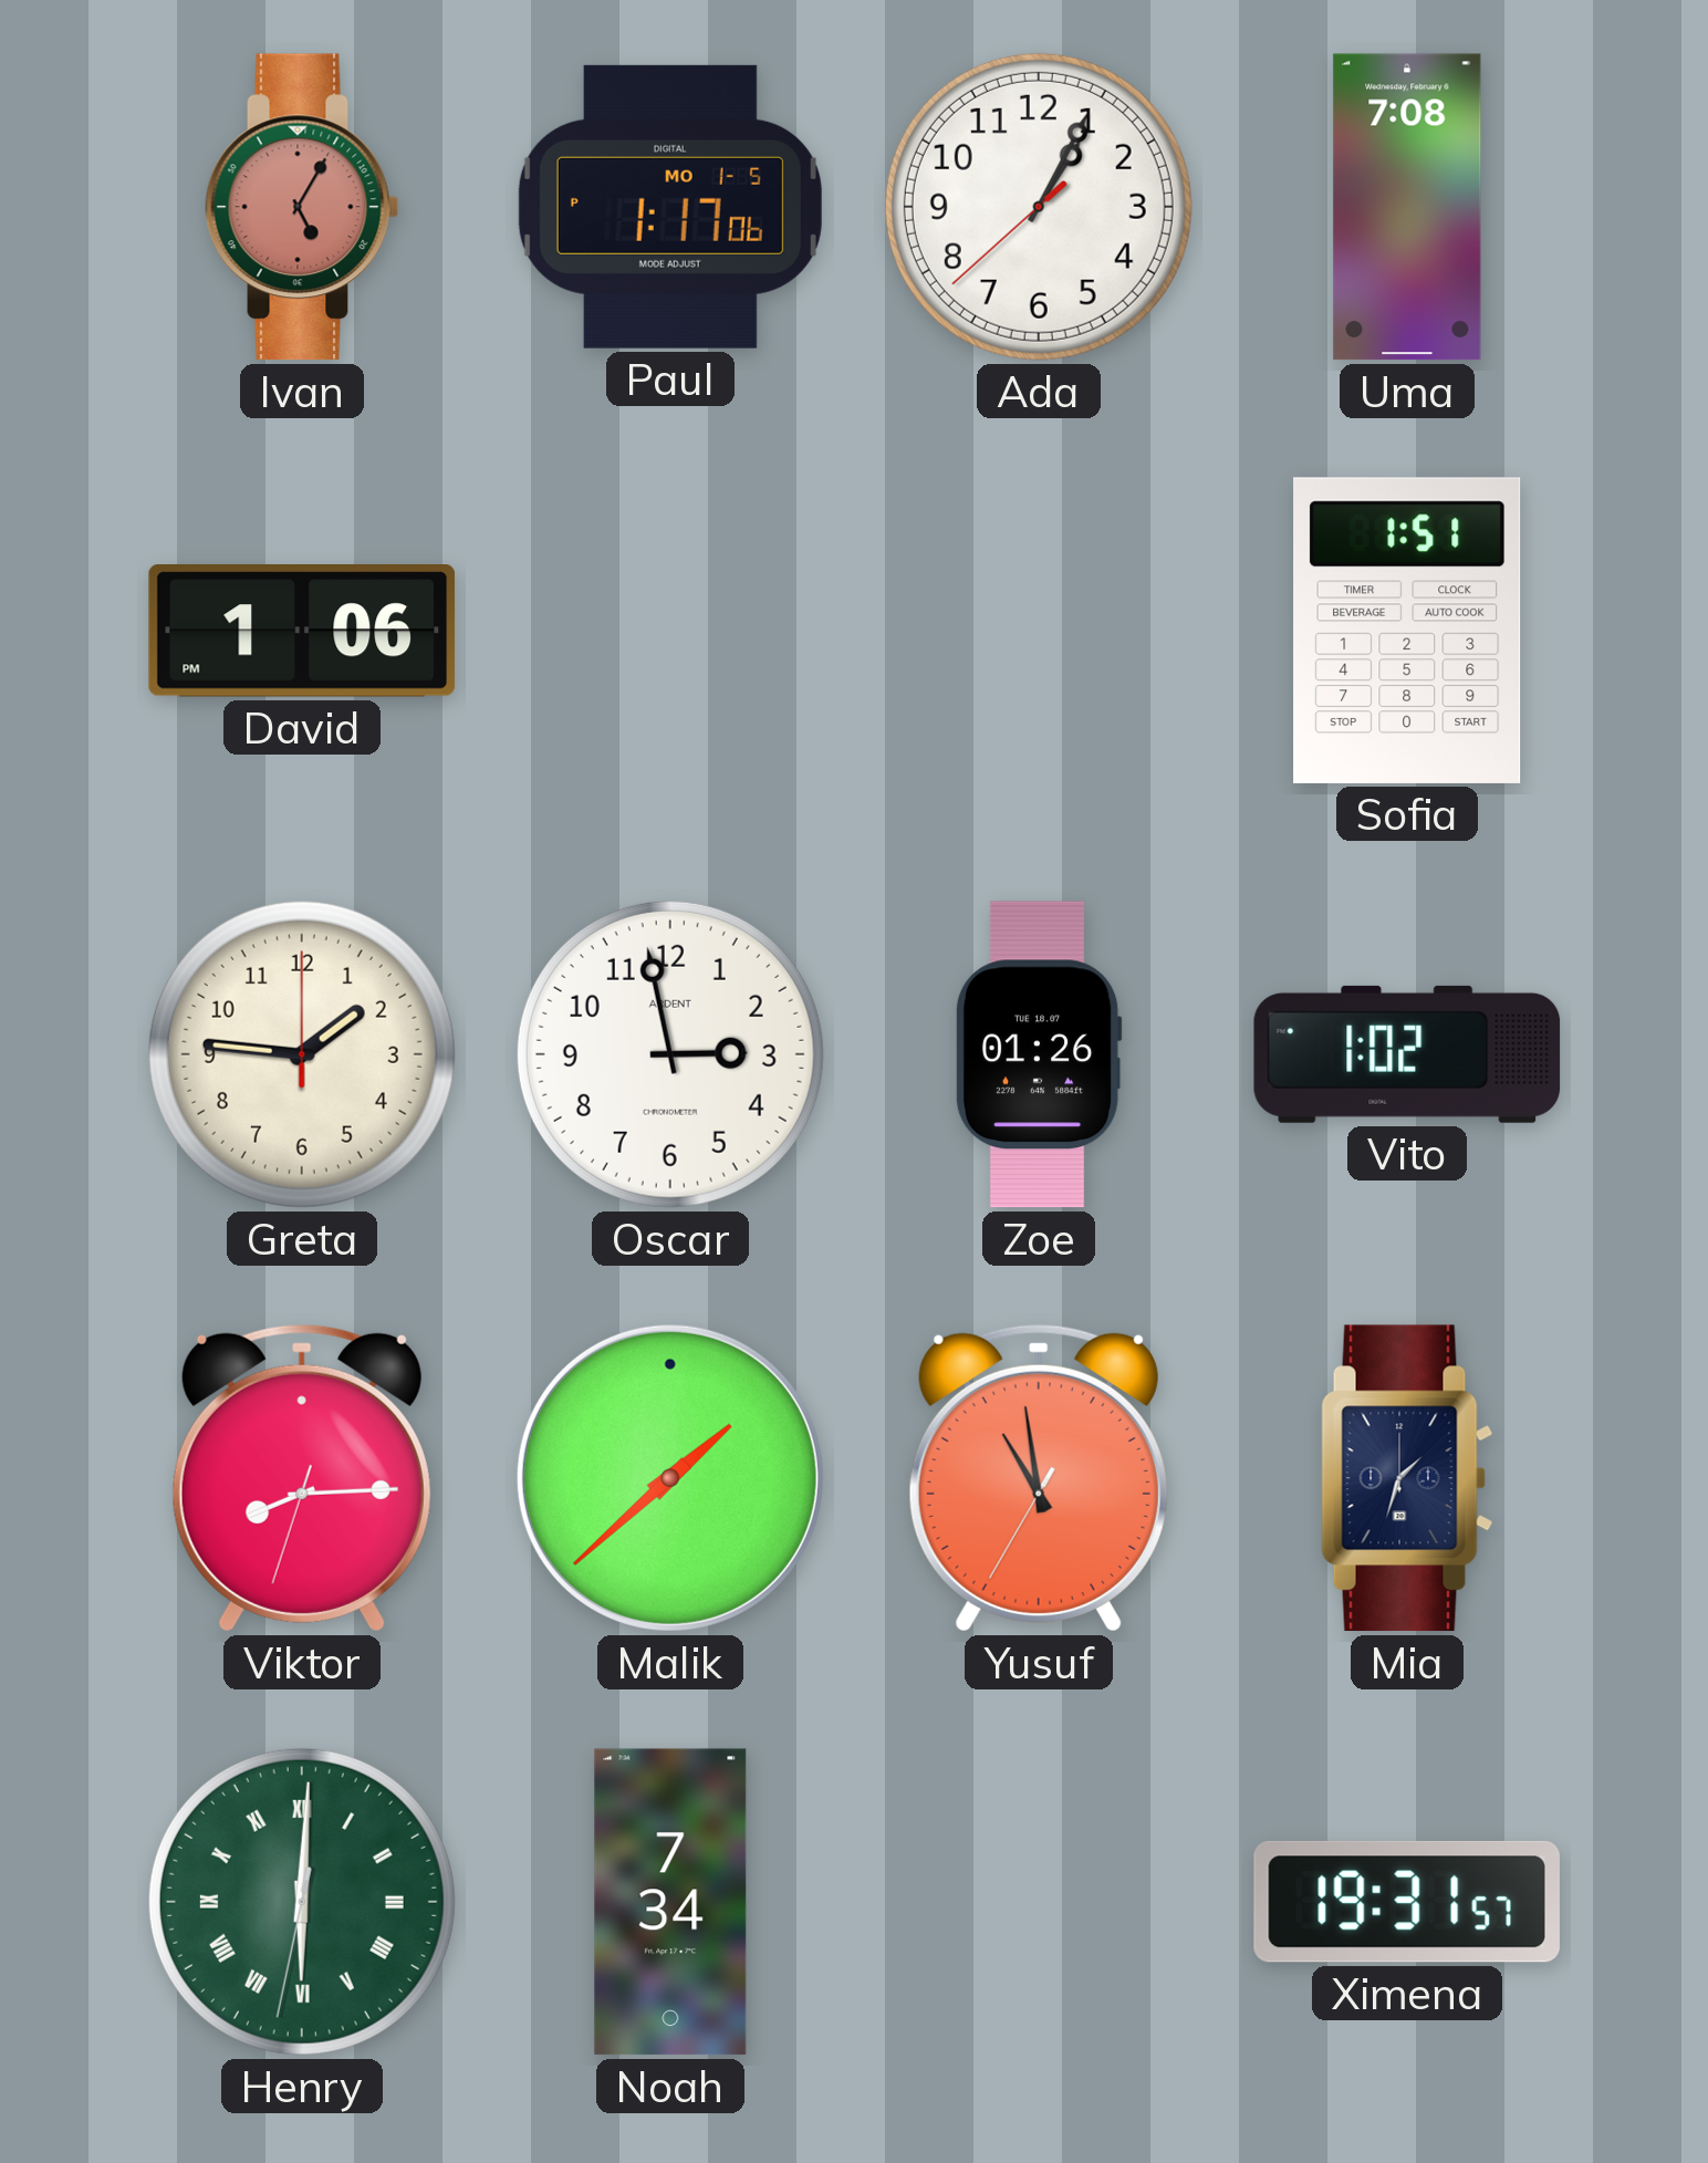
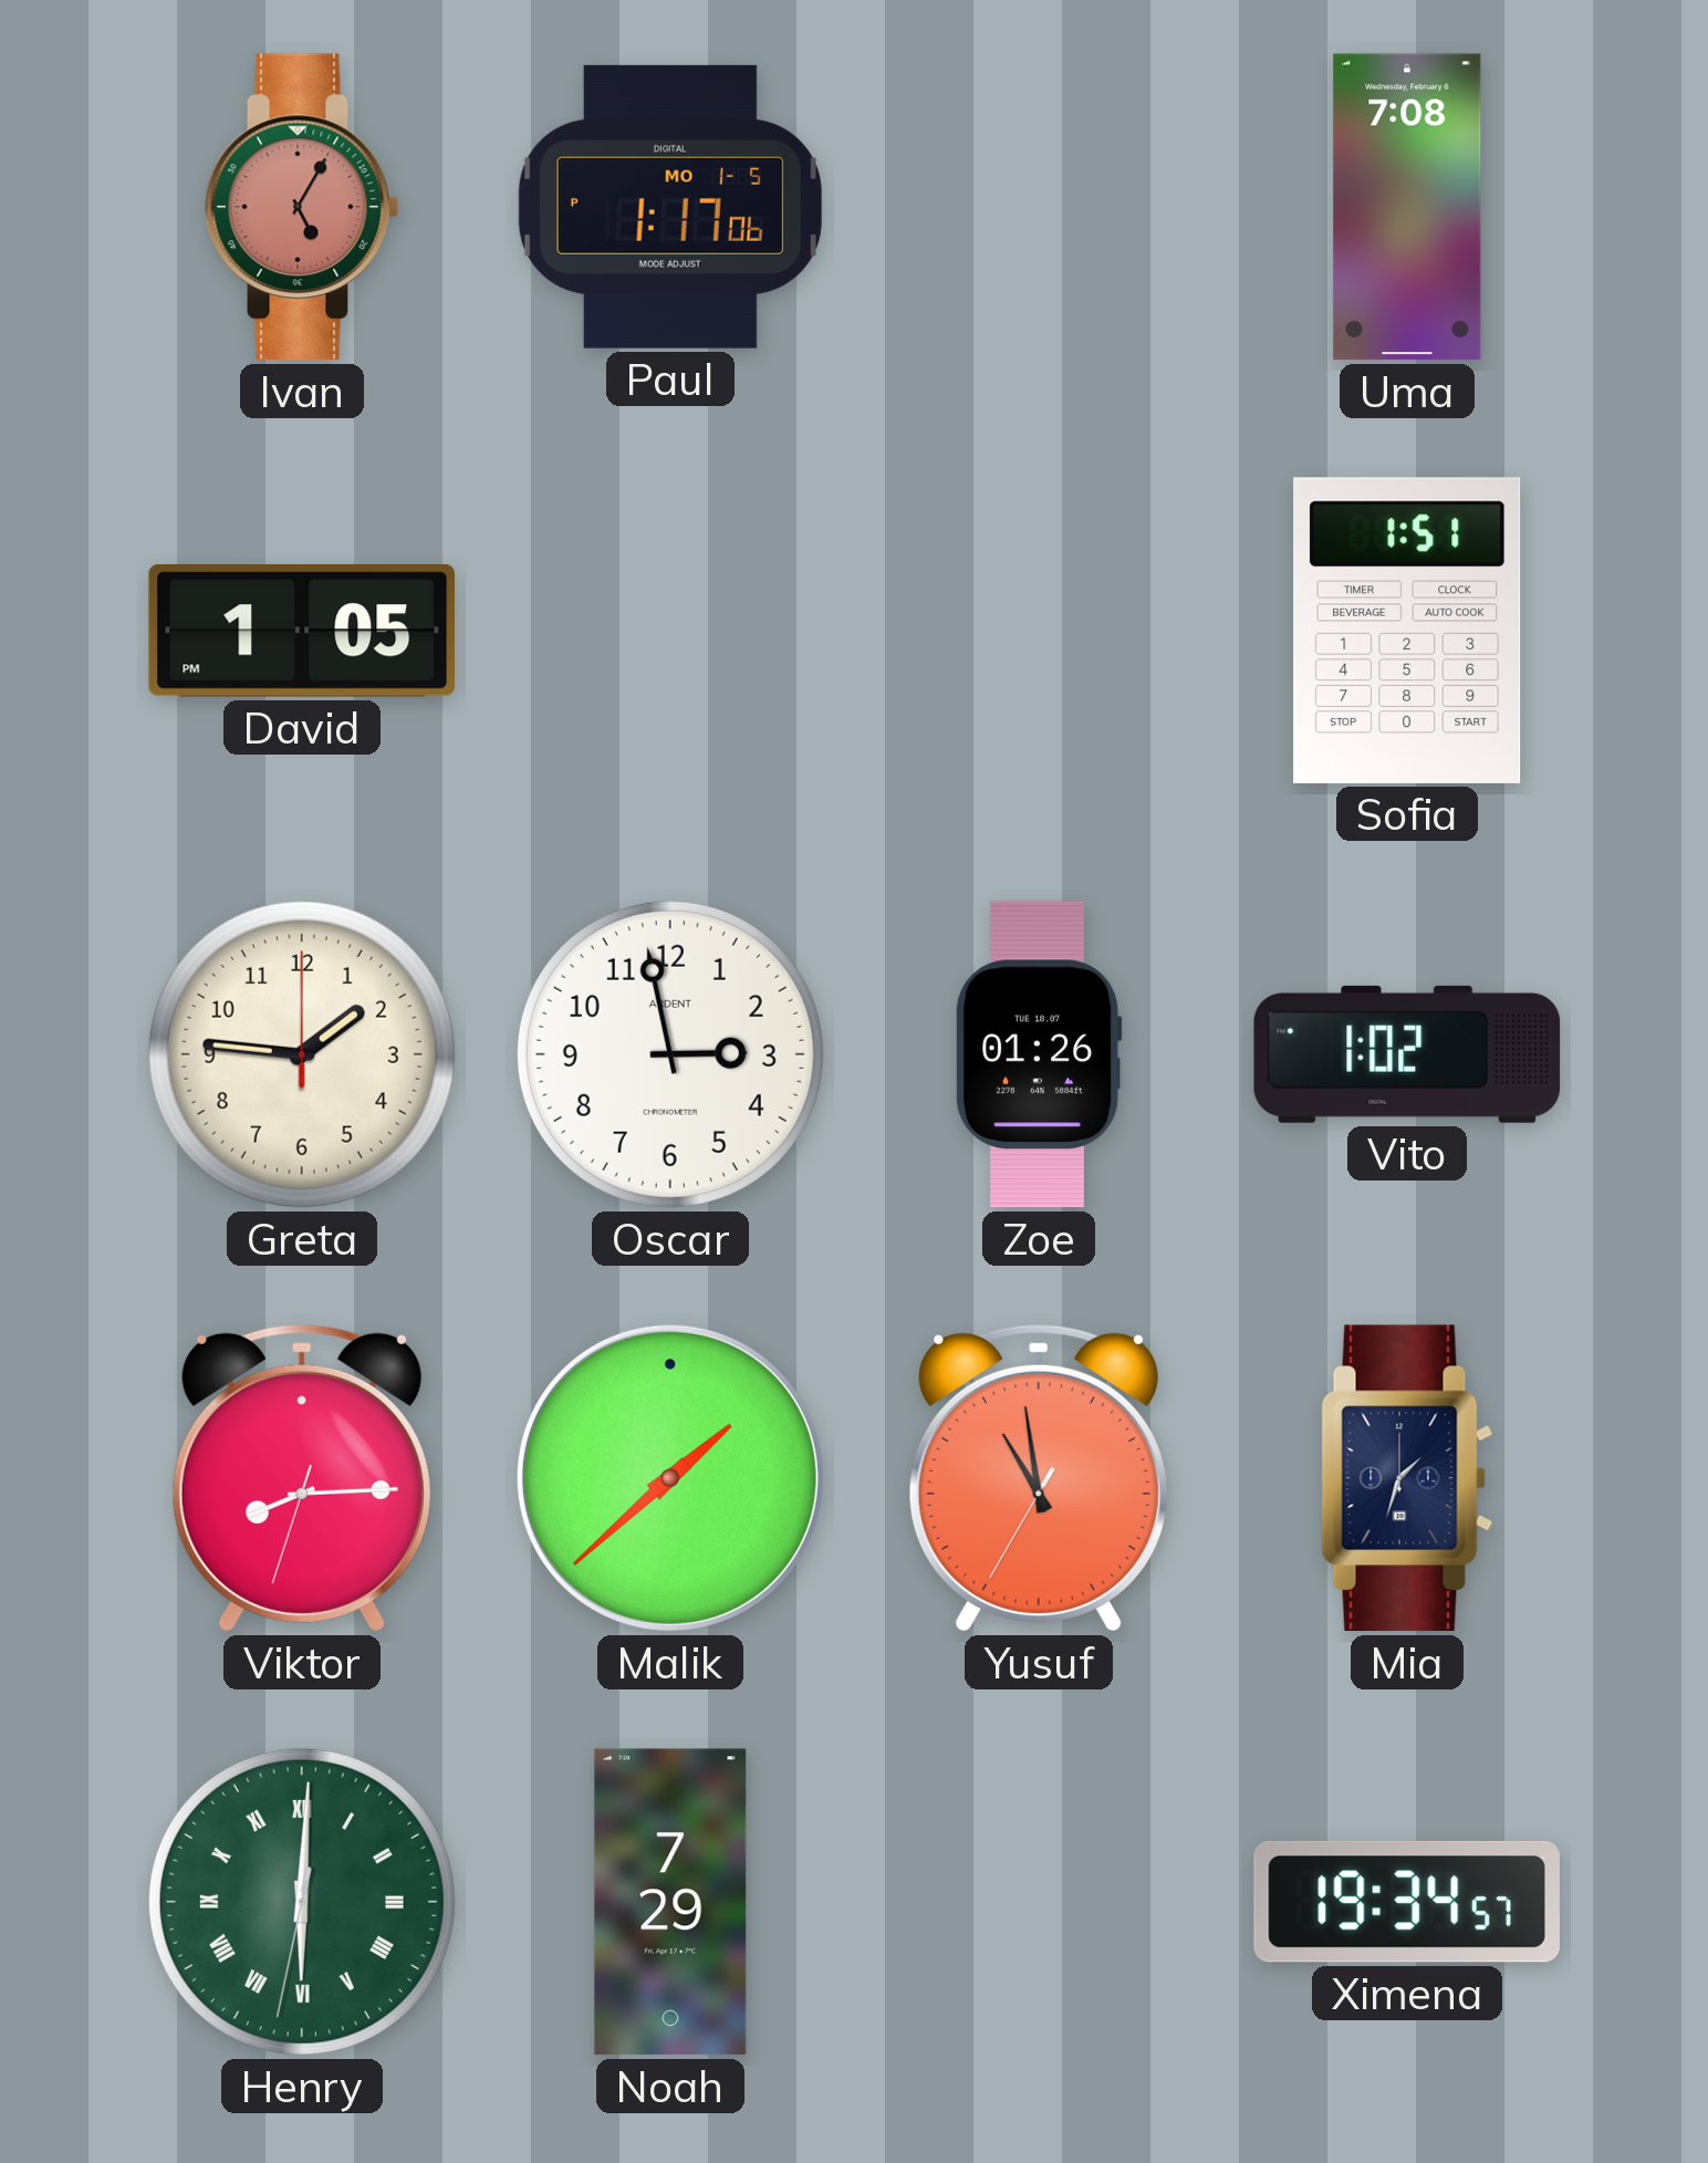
Ada: 1:04 -> none
David: 1:06 -> 1:05
Noah: 7:34 -> 7:29
Ximena: 19:31 -> 19:34
